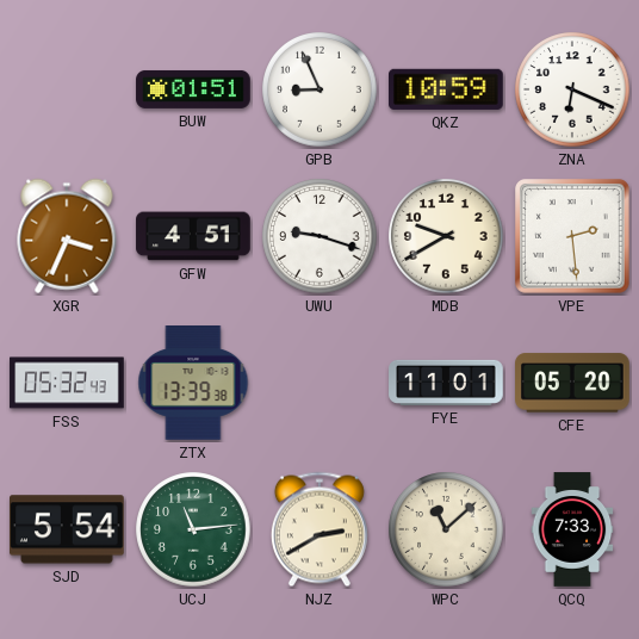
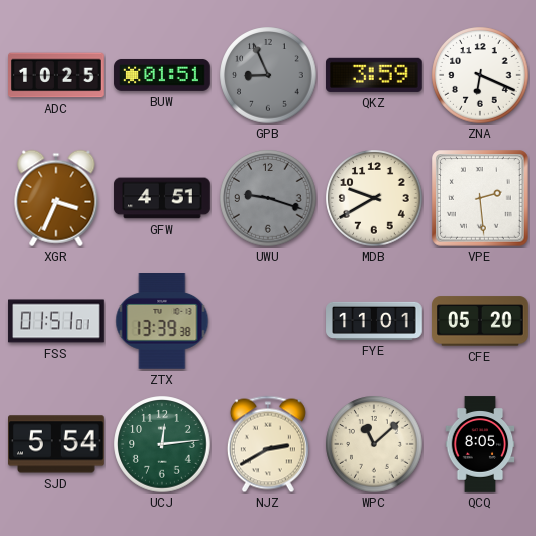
ADC: none -> 10:25
GPB dial: white -> grey
QKZ: 10:59 -> 3:59
UWU dial: white -> grey
FSS: 05:32 -> 01:51
UCJ: 11:14 -> 12:14
QCQ: 7:33 -> 8:05
